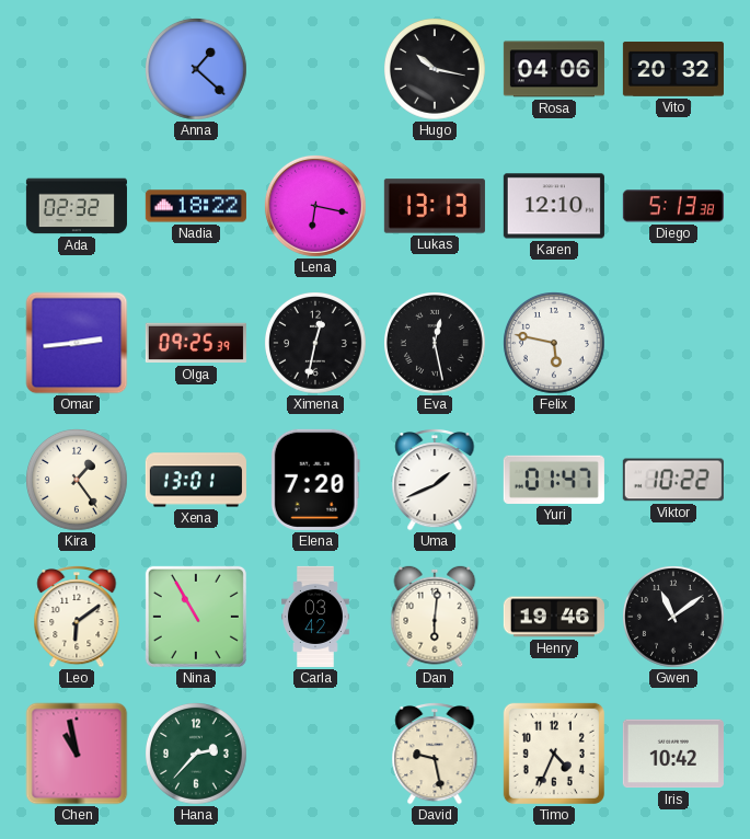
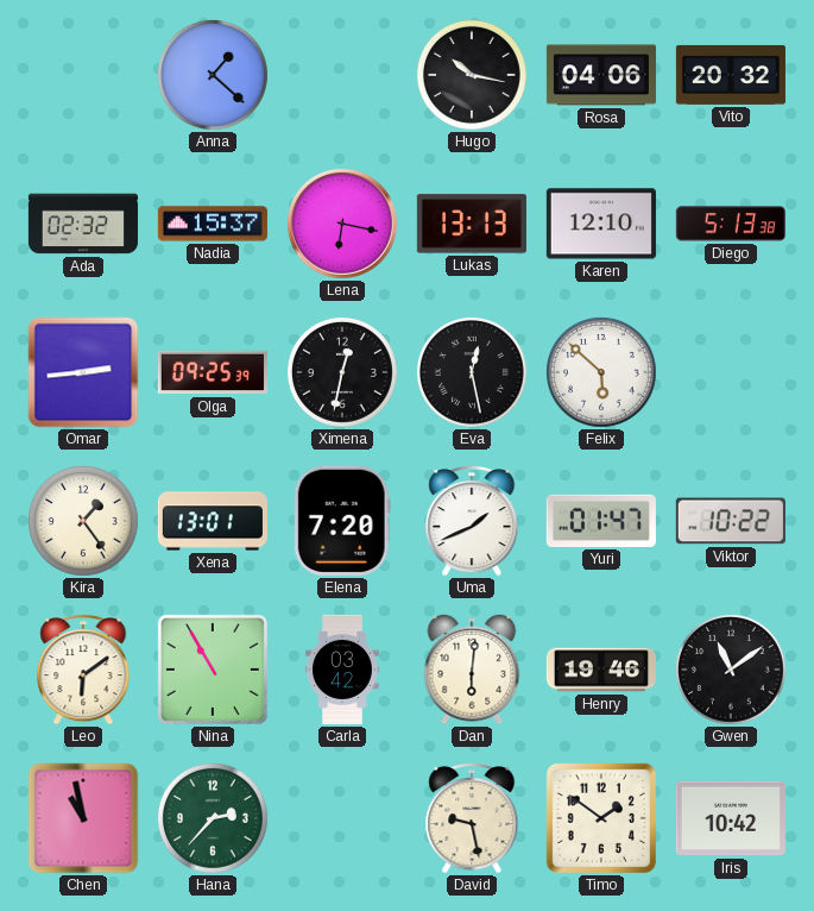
Nadia: 18:22 -> 15:37
Felix: 5:47 -> 5:52
Timo: 4:34 -> 1:51
